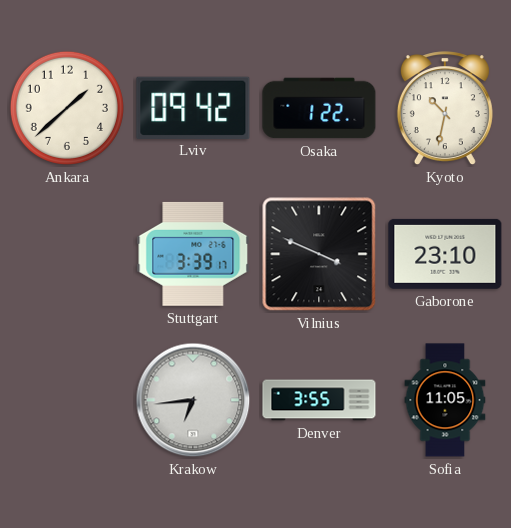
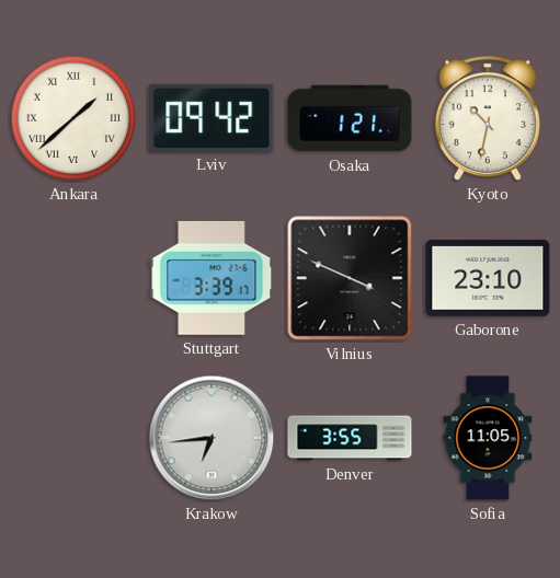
Ankara numerals: Arabic -> Roman
Osaka: 1:22 -> 1:21
